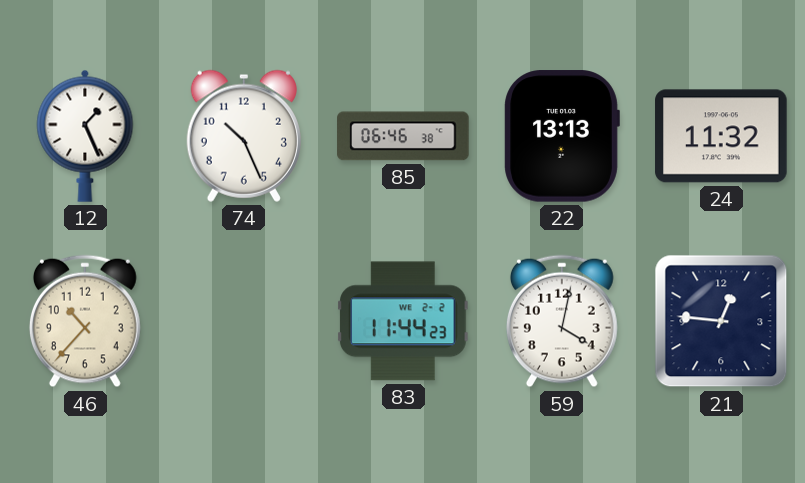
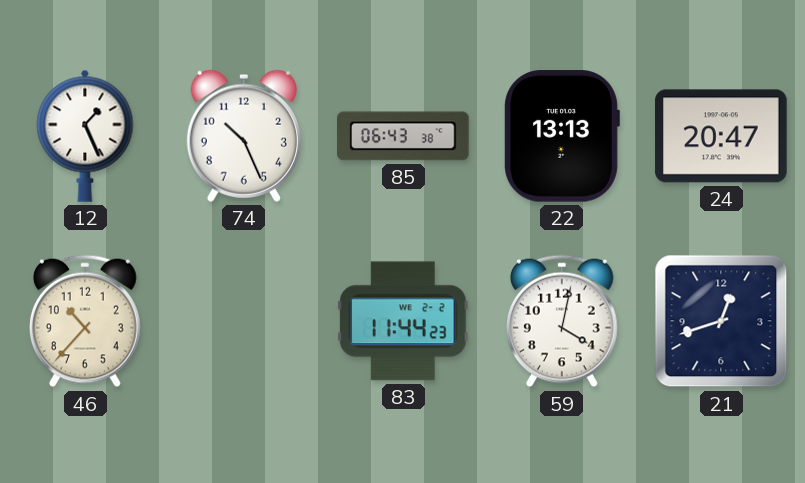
85: 06:46 -> 06:43
24: 11:32 -> 20:47
21: 12:46 -> 12:42
